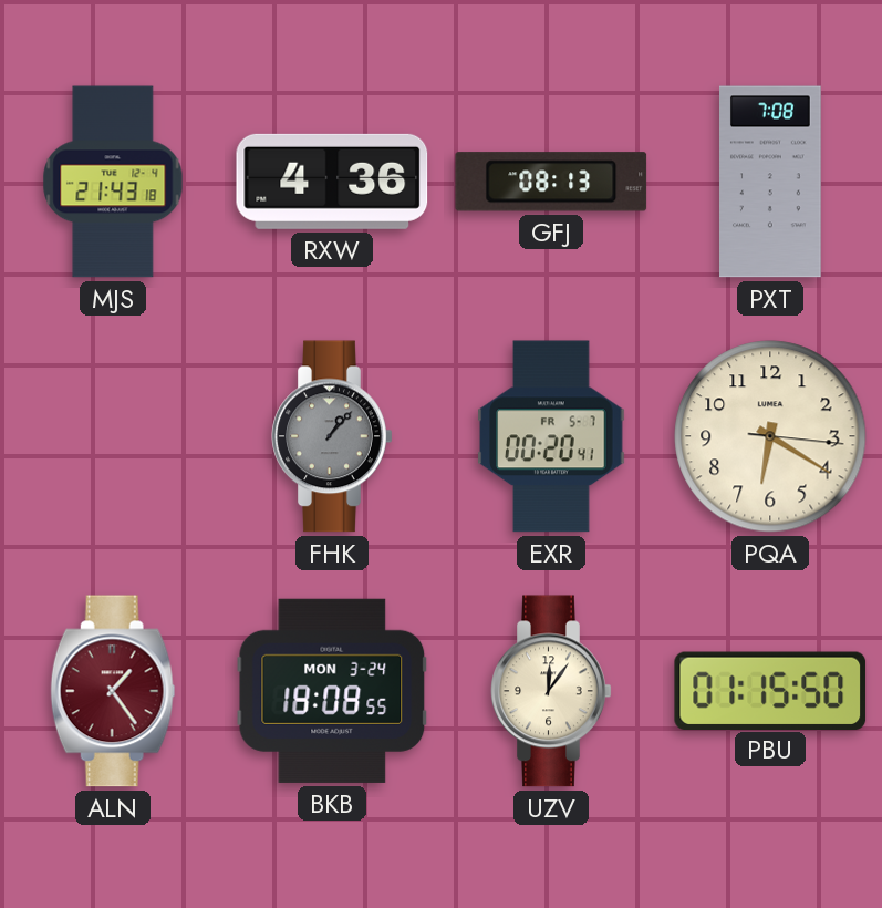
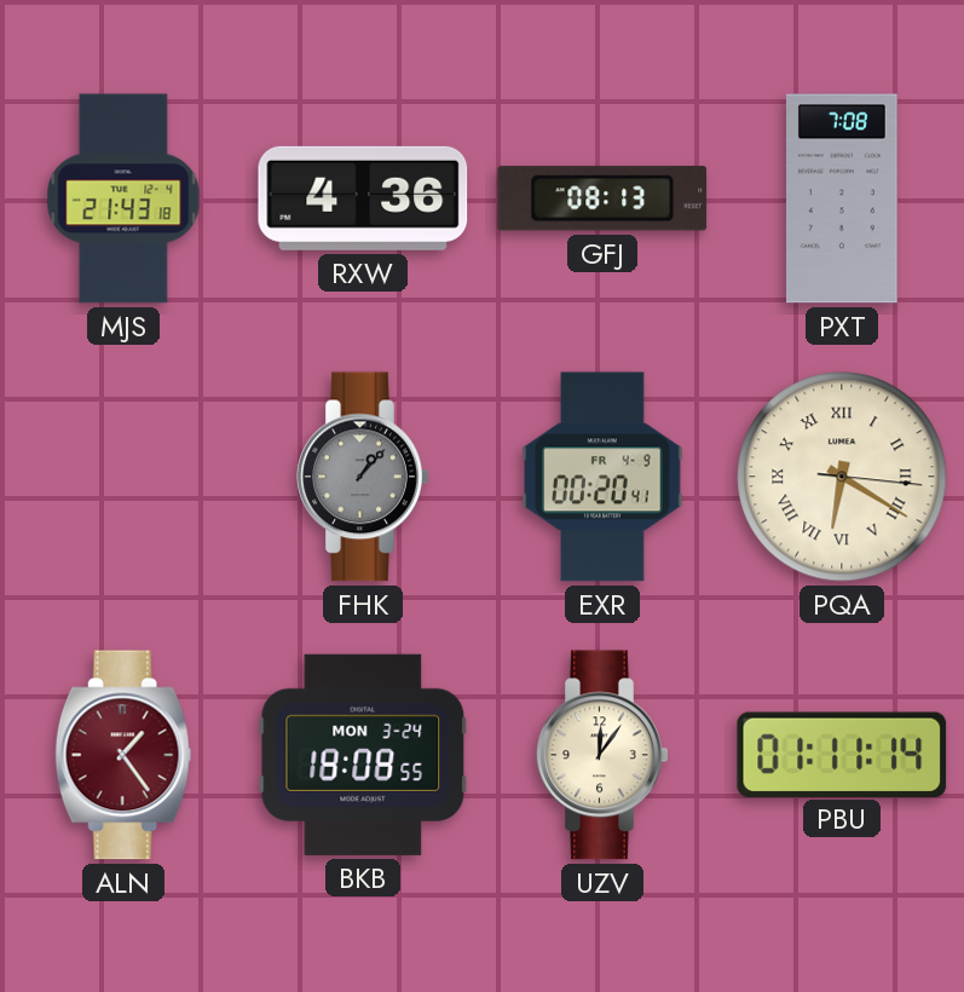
EXR date: FR 5-7 -> FR 4-9
PQA numerals: Arabic -> Roman
PBU: 01:15 -> 01:11
